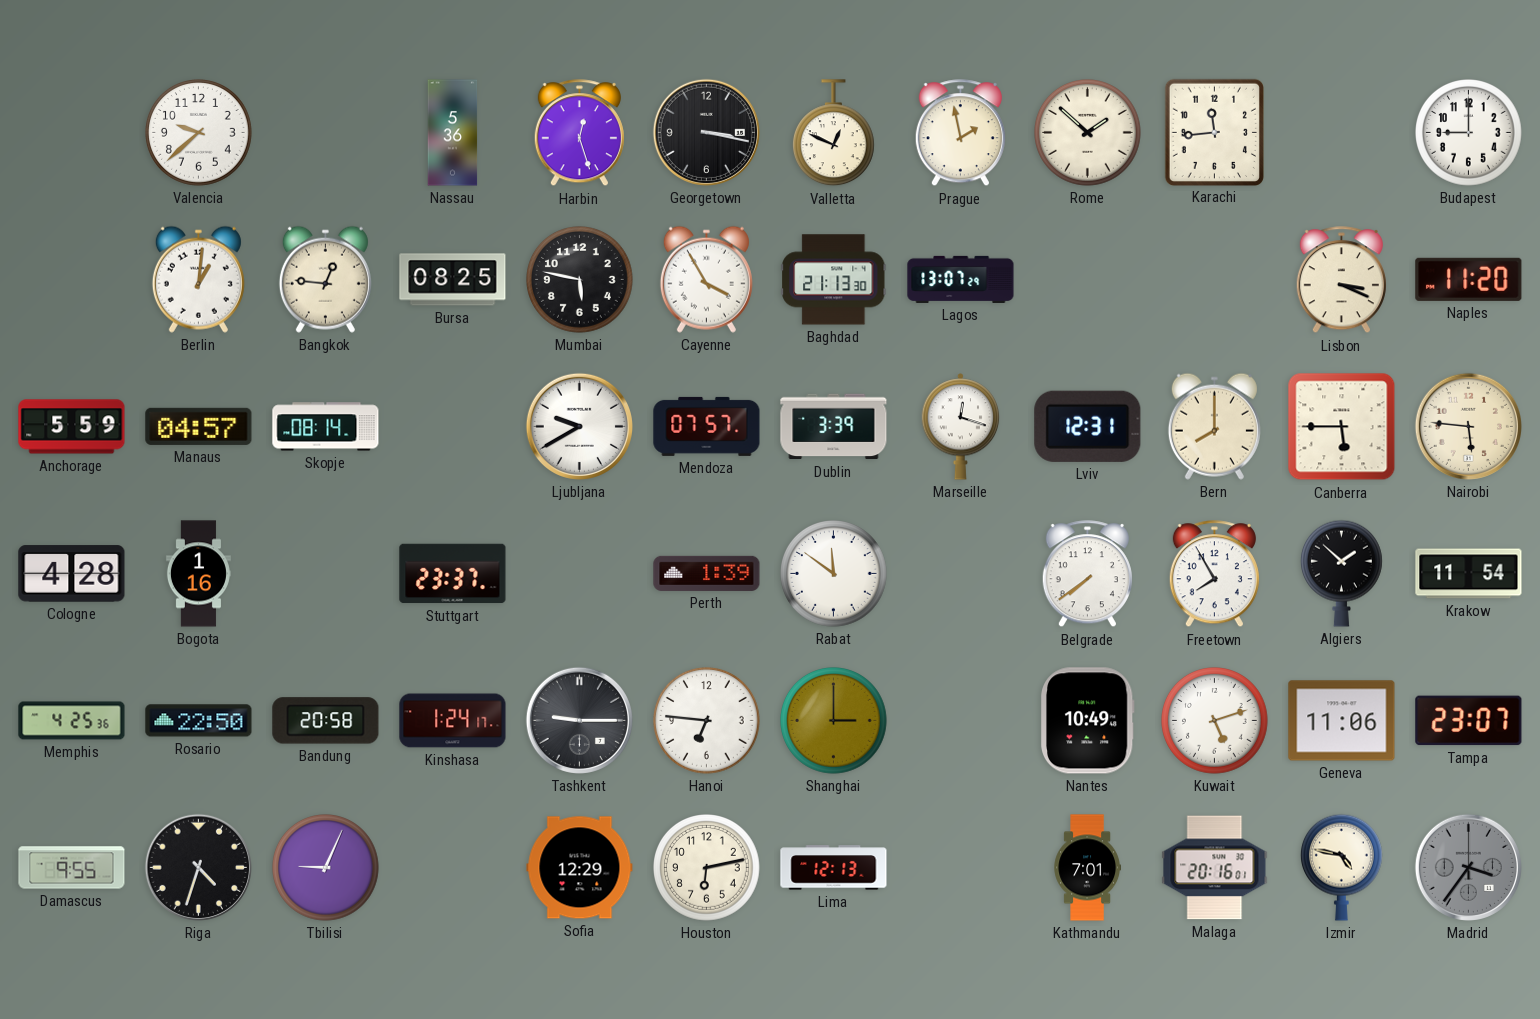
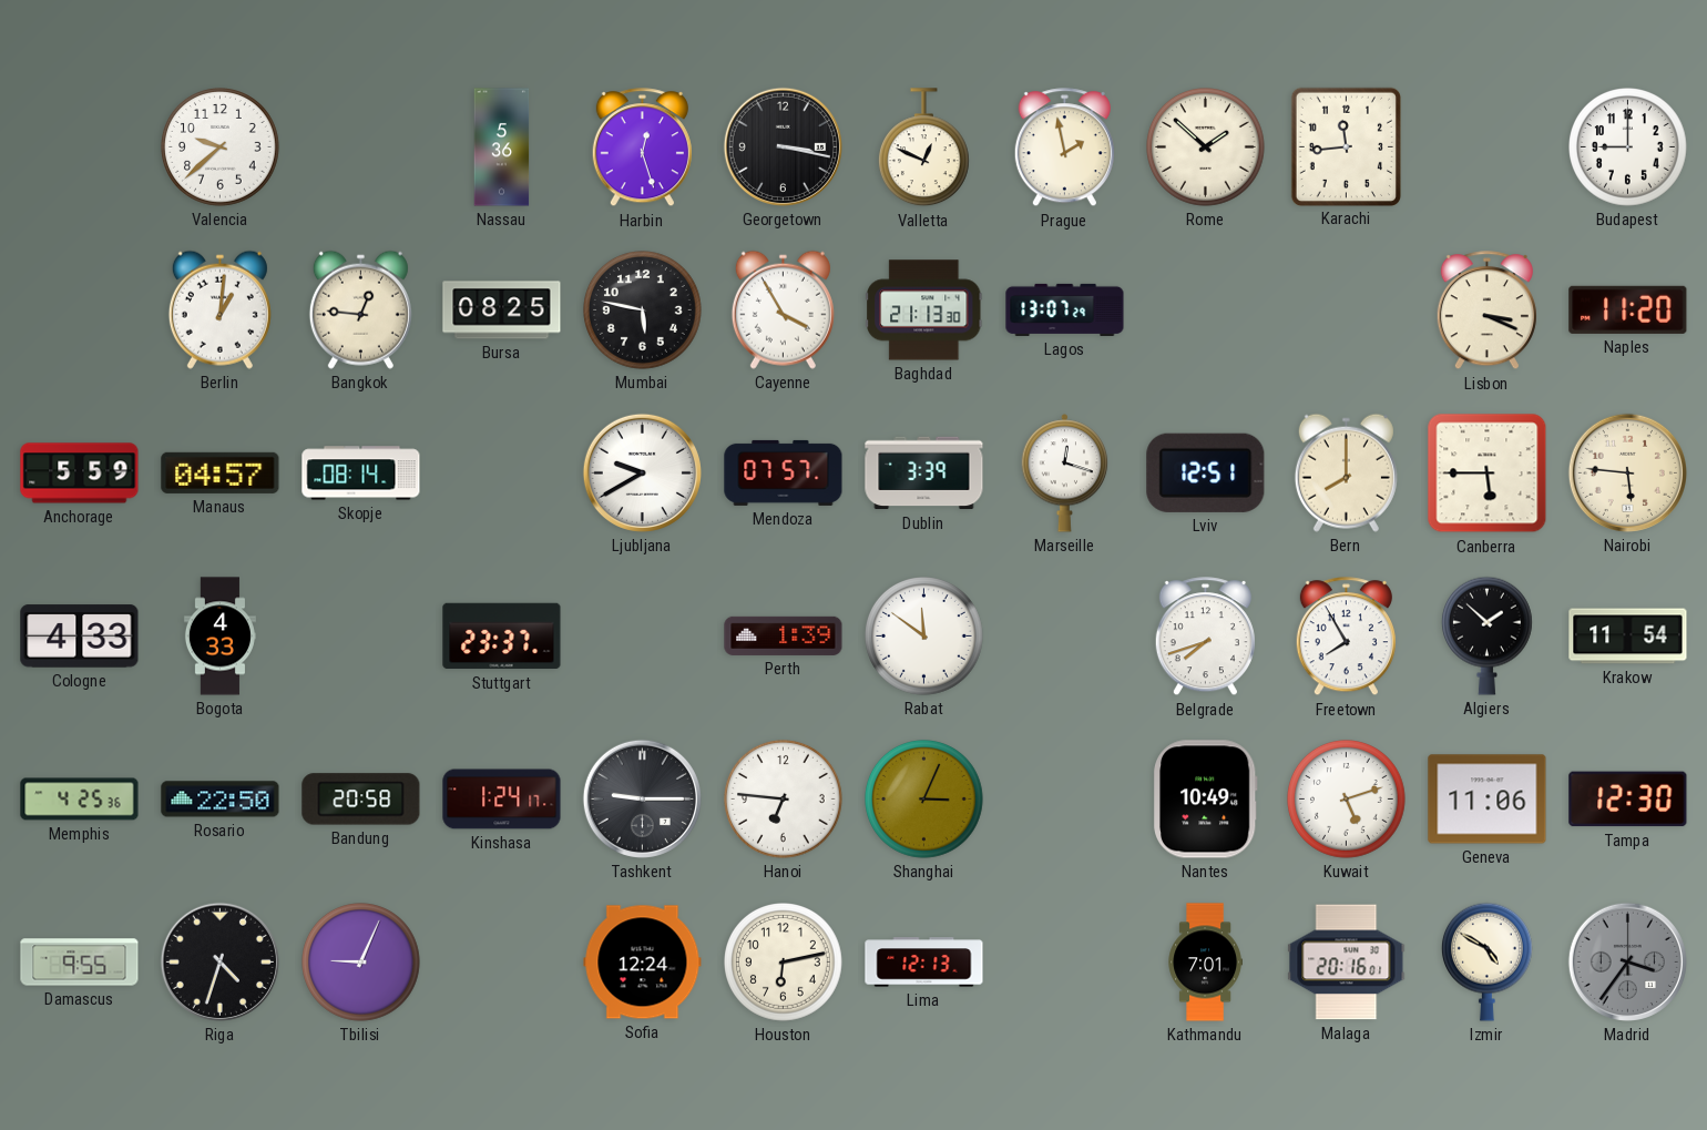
Lviv: 12:31 -> 12:51
Cologne: 4:28 -> 4:33
Bogota: 1:16 -> 4:33
Belgrade: 7:39 -> 7:42
Shanghai: 3:00 -> 3:04
Tampa: 23:07 -> 12:30
Sofia: 12:29 -> 12:24
Izmir: 4:47 -> 4:50
